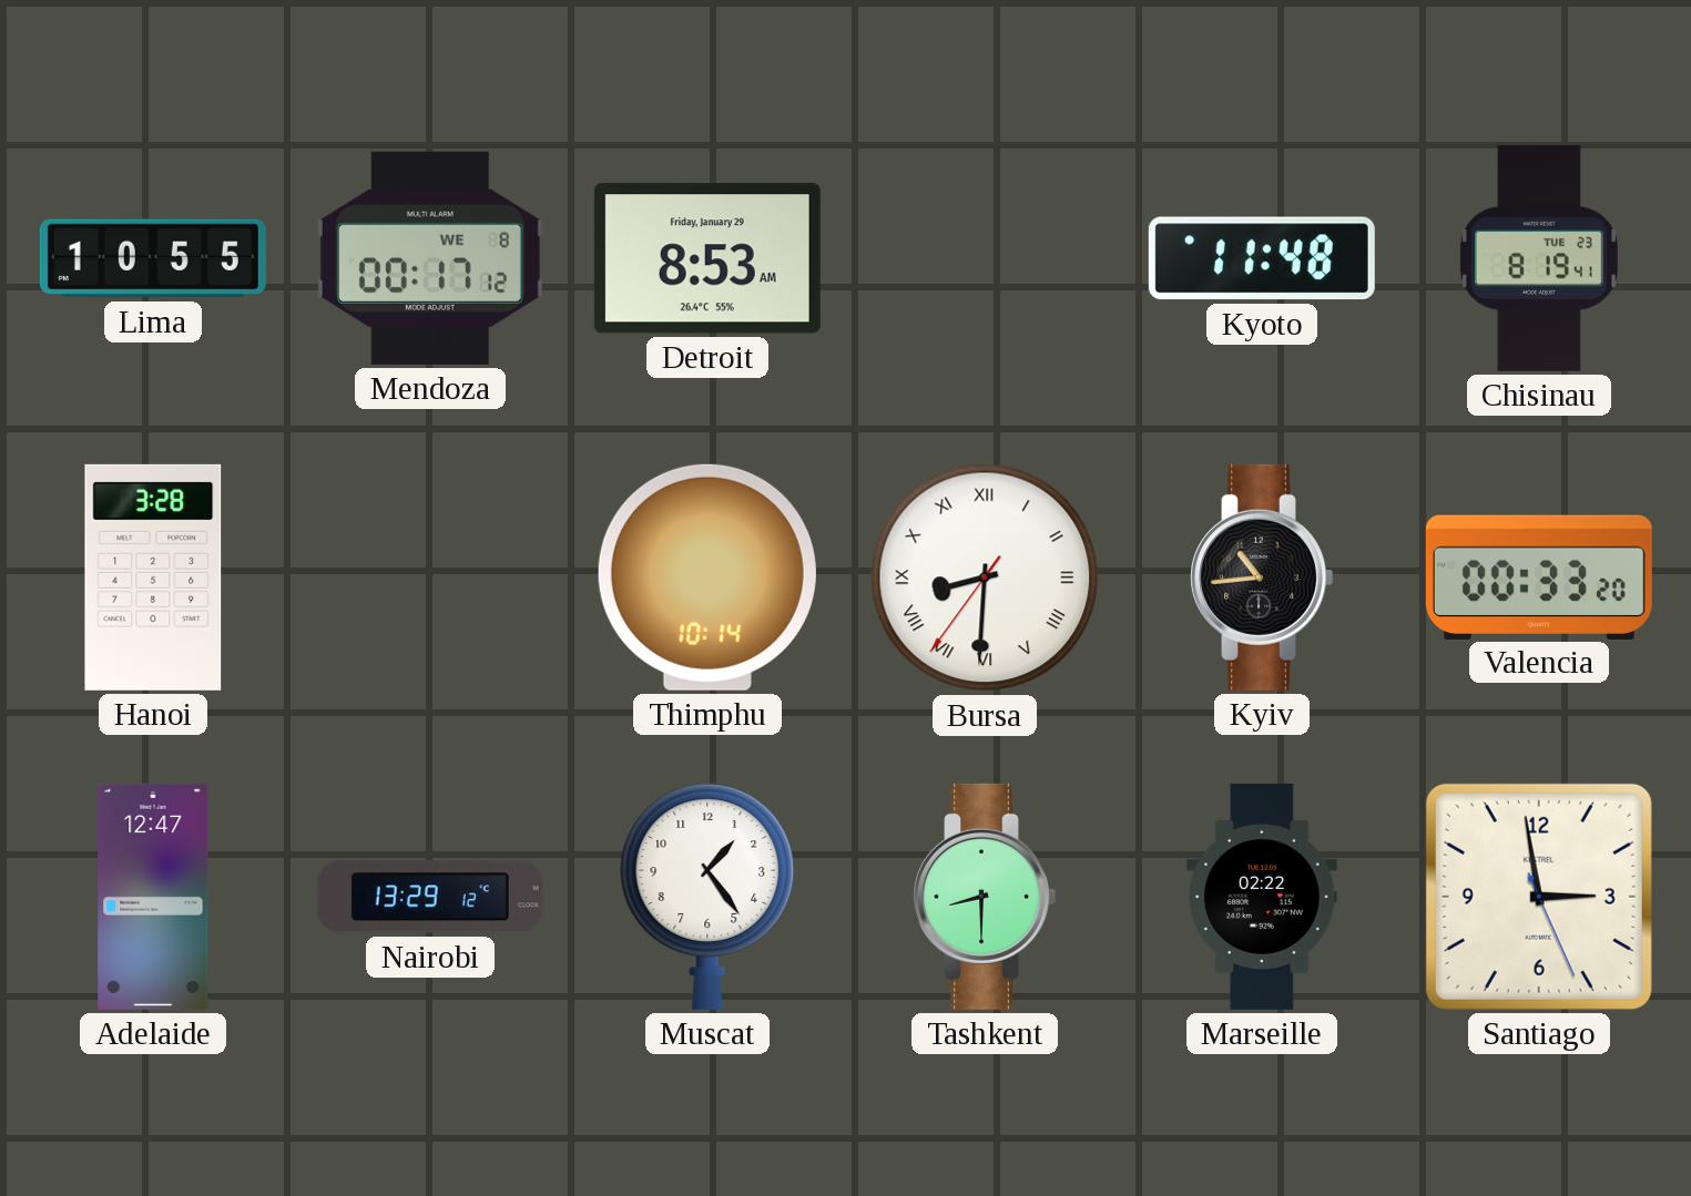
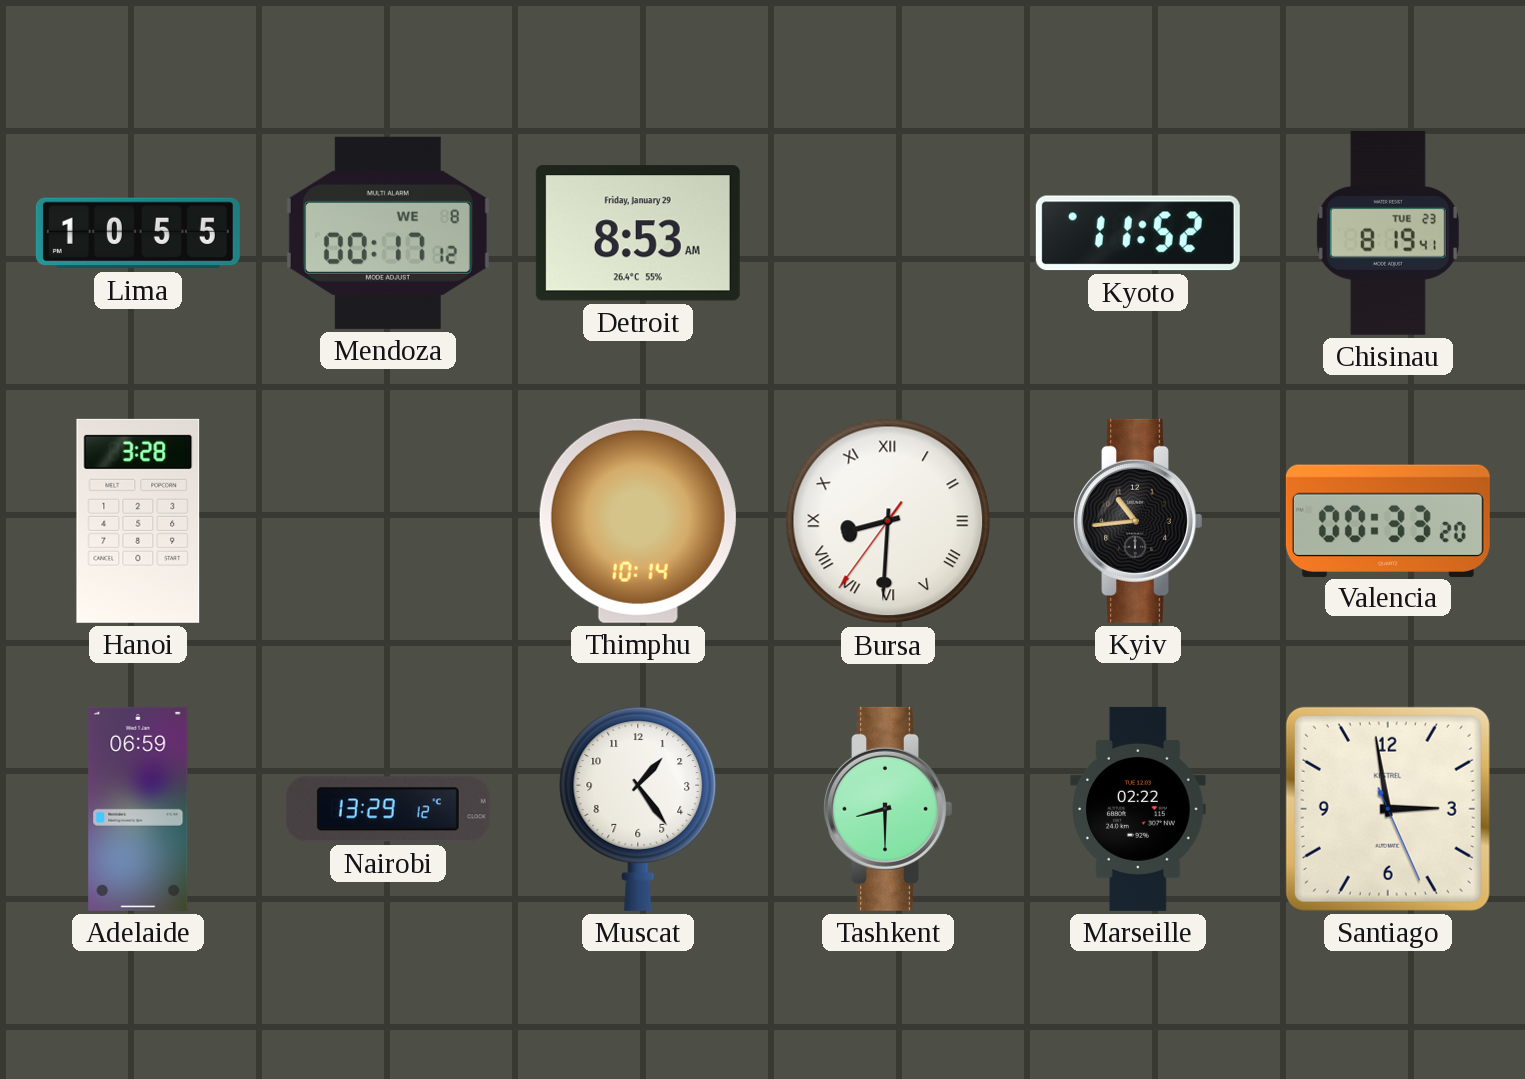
Kyoto: 11:48 -> 11:52
Adelaide: 12:47 -> 06:59
